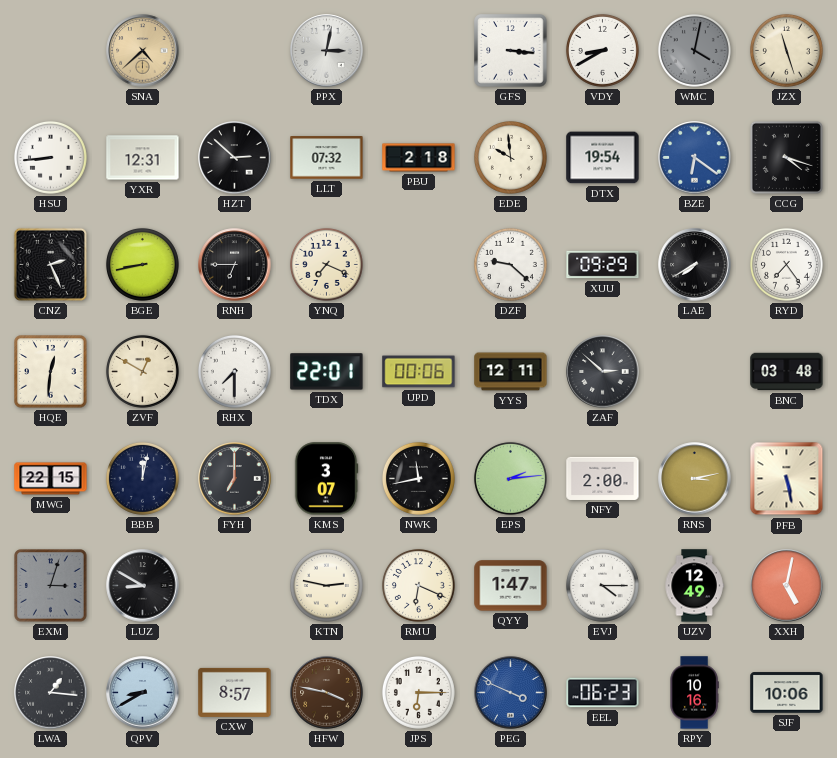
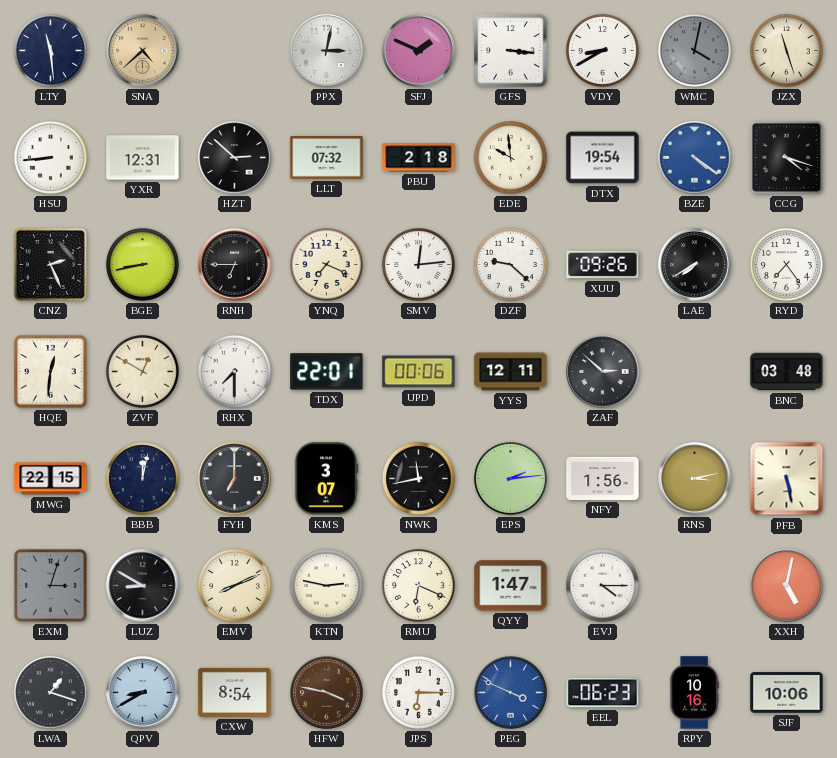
LTY: none -> 11:29
SFJ: none -> 1:49
BZE: 6:21 -> 4:21
SMV: none -> 12:14
XUU: 09:29 -> 09:26
NFY: 2:00 -> 1:56
EMV: none -> 8:11
UZV: 12:49 -> none
LWA: 1:16 -> 1:18
CXW: 8:57 -> 8:54
